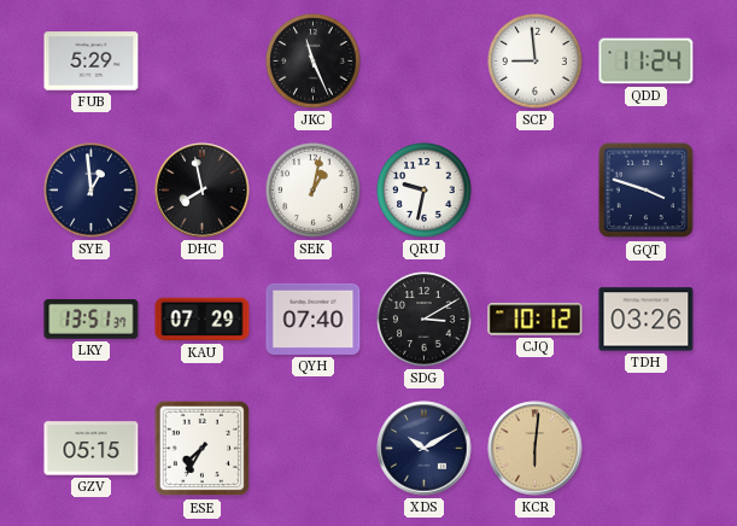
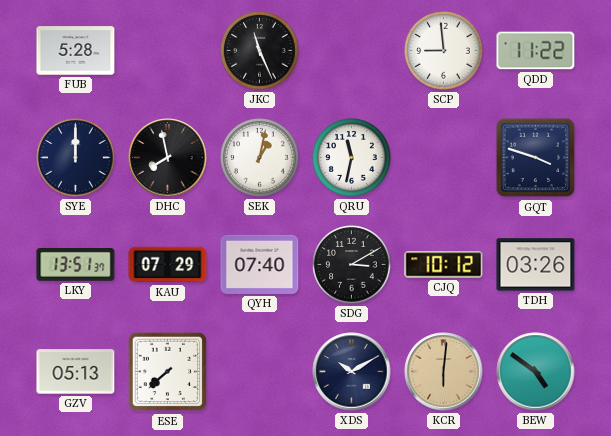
FUB: 5:29 -> 5:28
QDD: 11:24 -> 11:22
SYE: 12:59 -> 12:00
QRU: 9:32 -> 11:32
GZV: 05:15 -> 05:13
ESE: 7:35 -> 7:38
BEW: none -> 4:51
